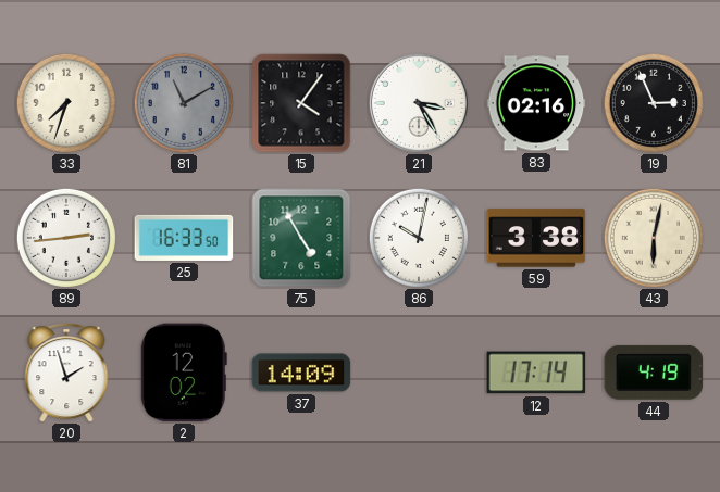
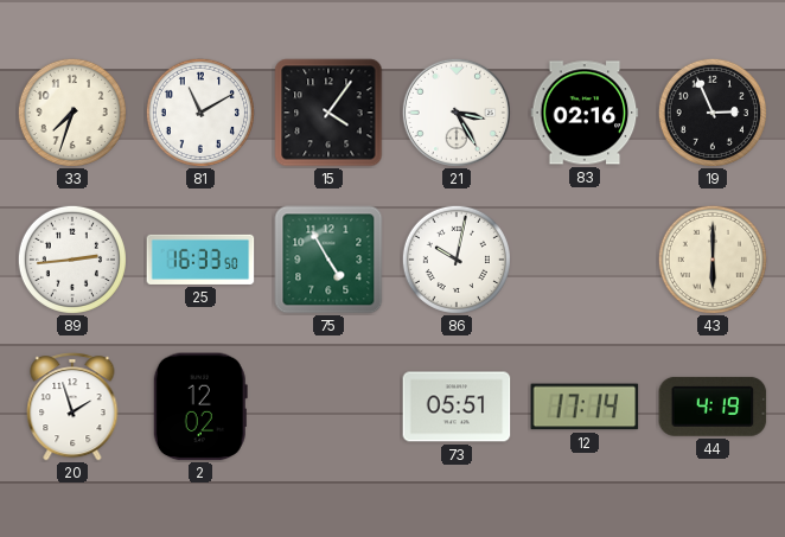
81 dial: grey -> white
59: 3:38 -> none
43: 6:02 -> 6:00
37: 14:09 -> none
73: none -> 05:51
